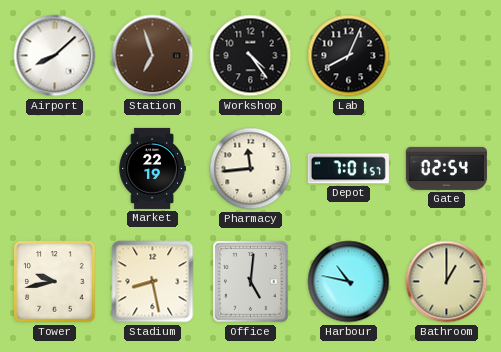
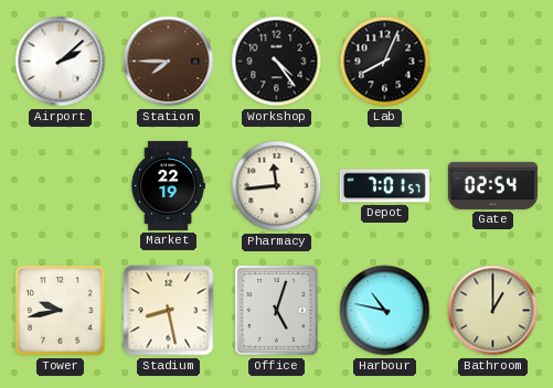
Airport: 8:08 -> 2:08
Station: 6:57 -> 7:45
Office: 5:01 -> 5:03
